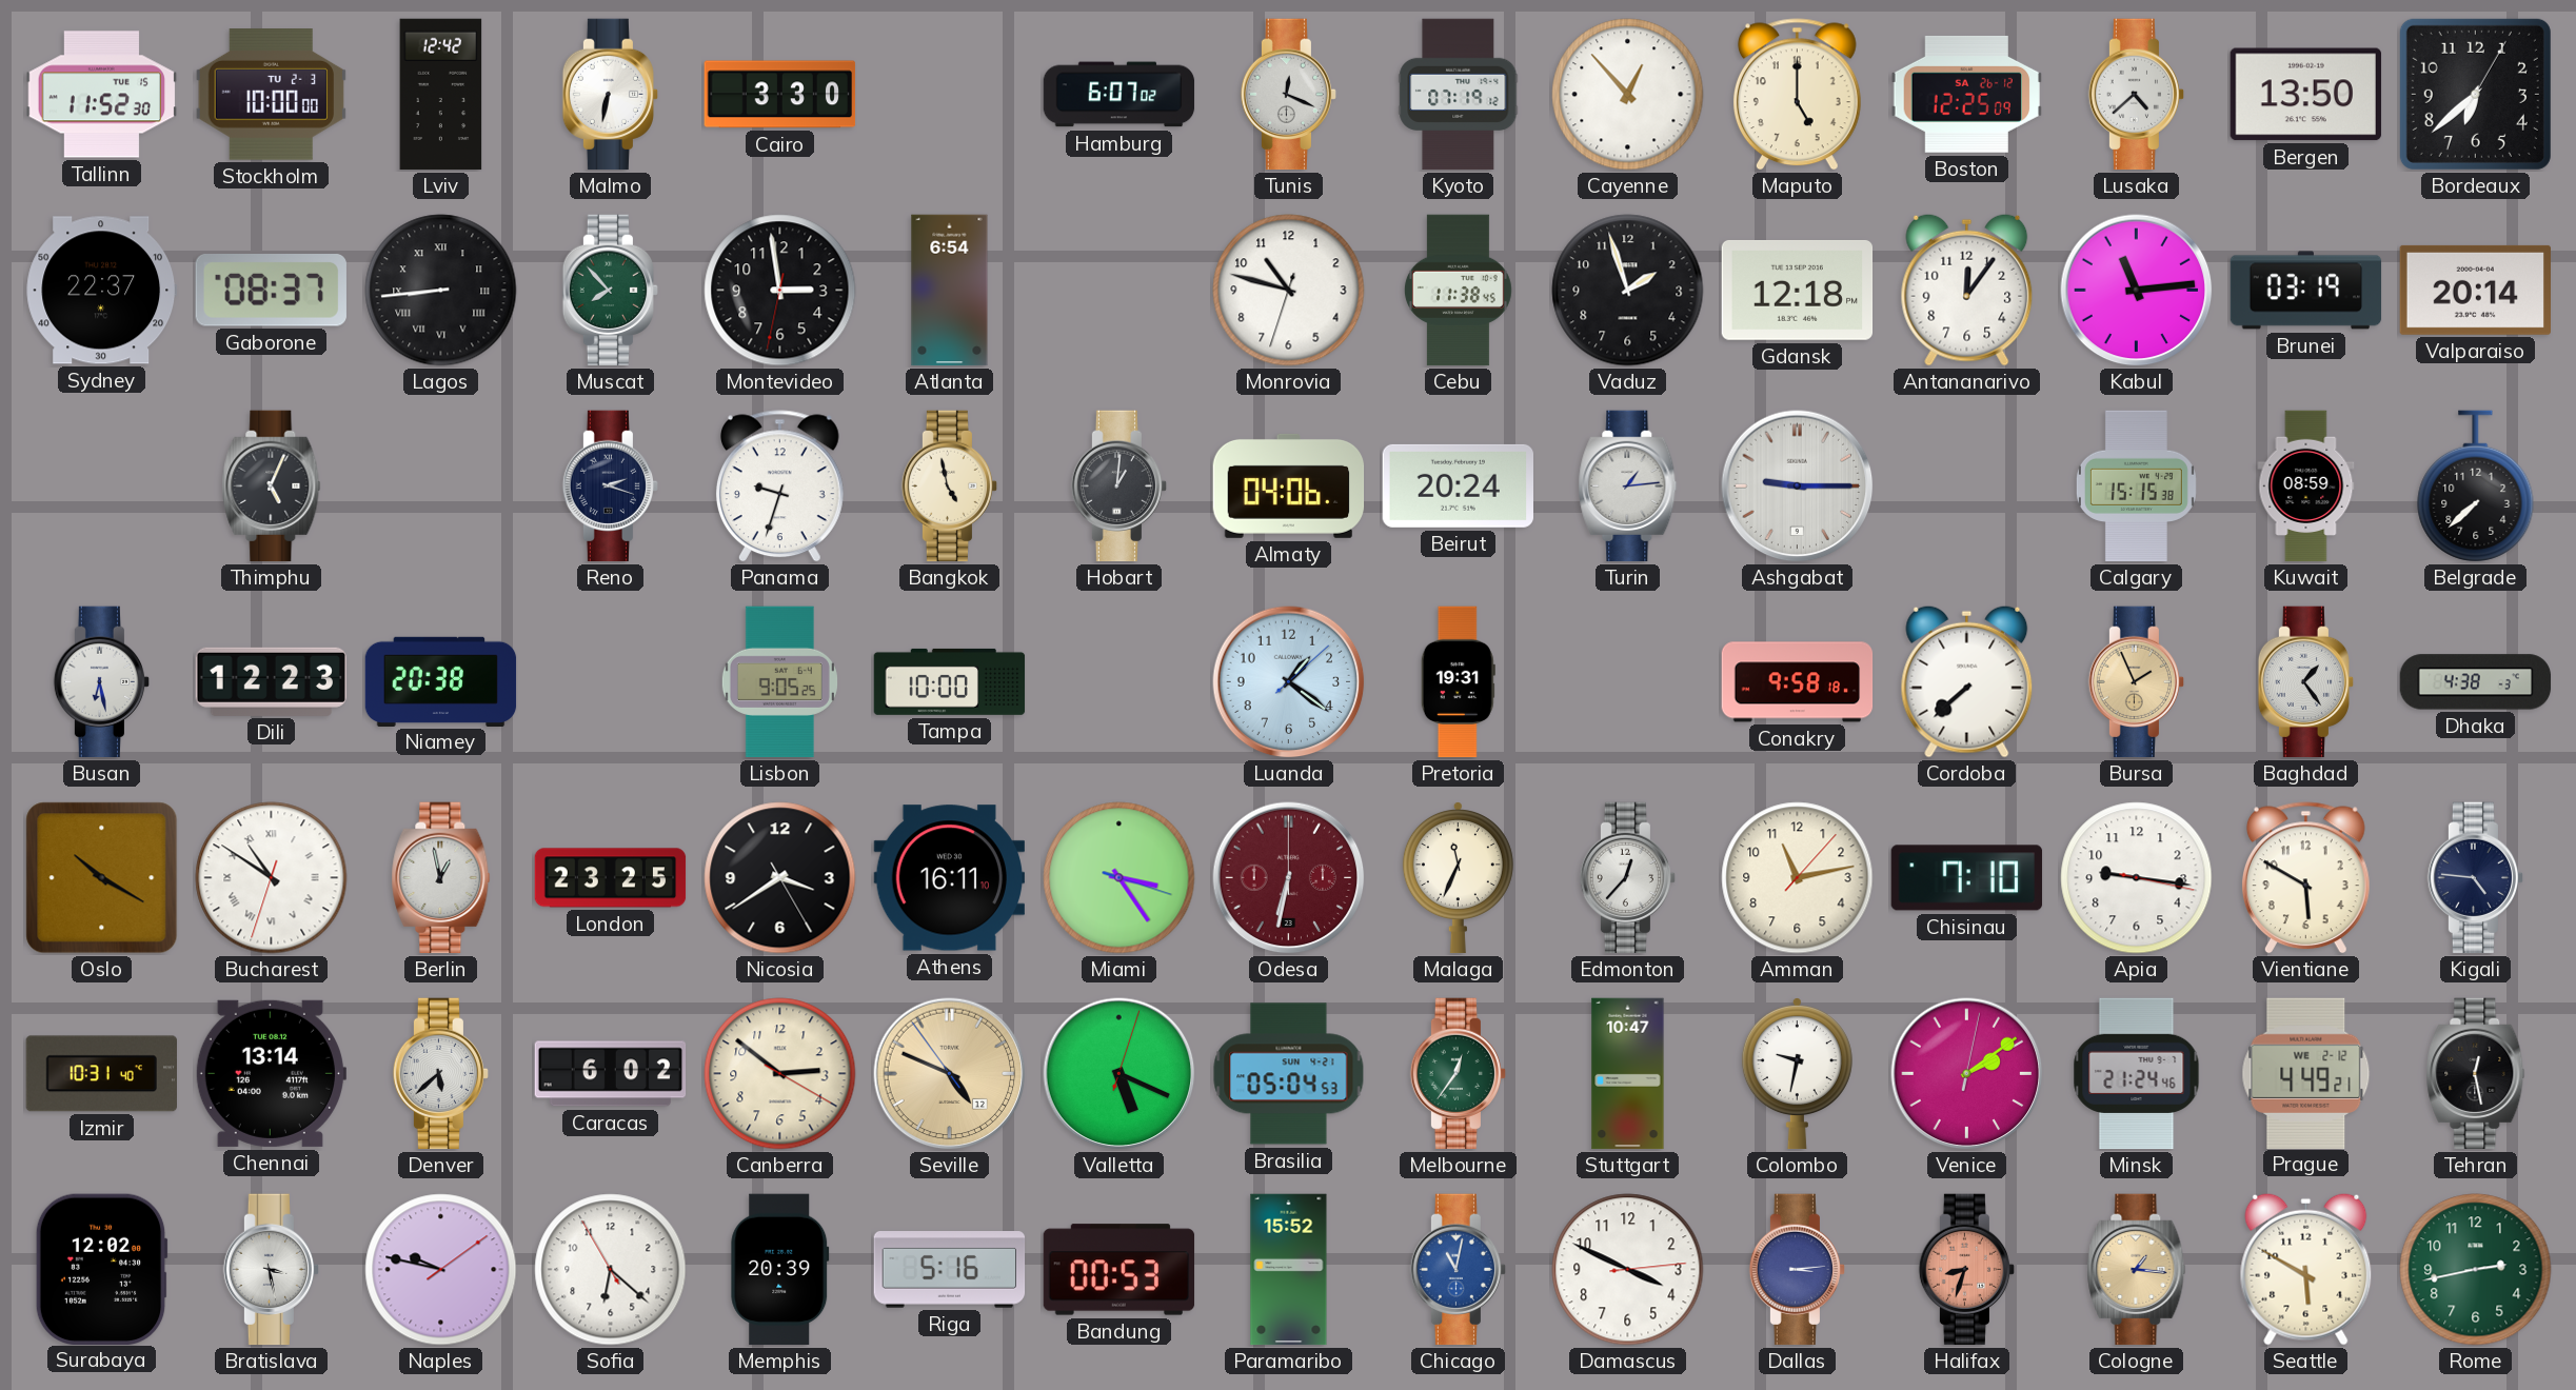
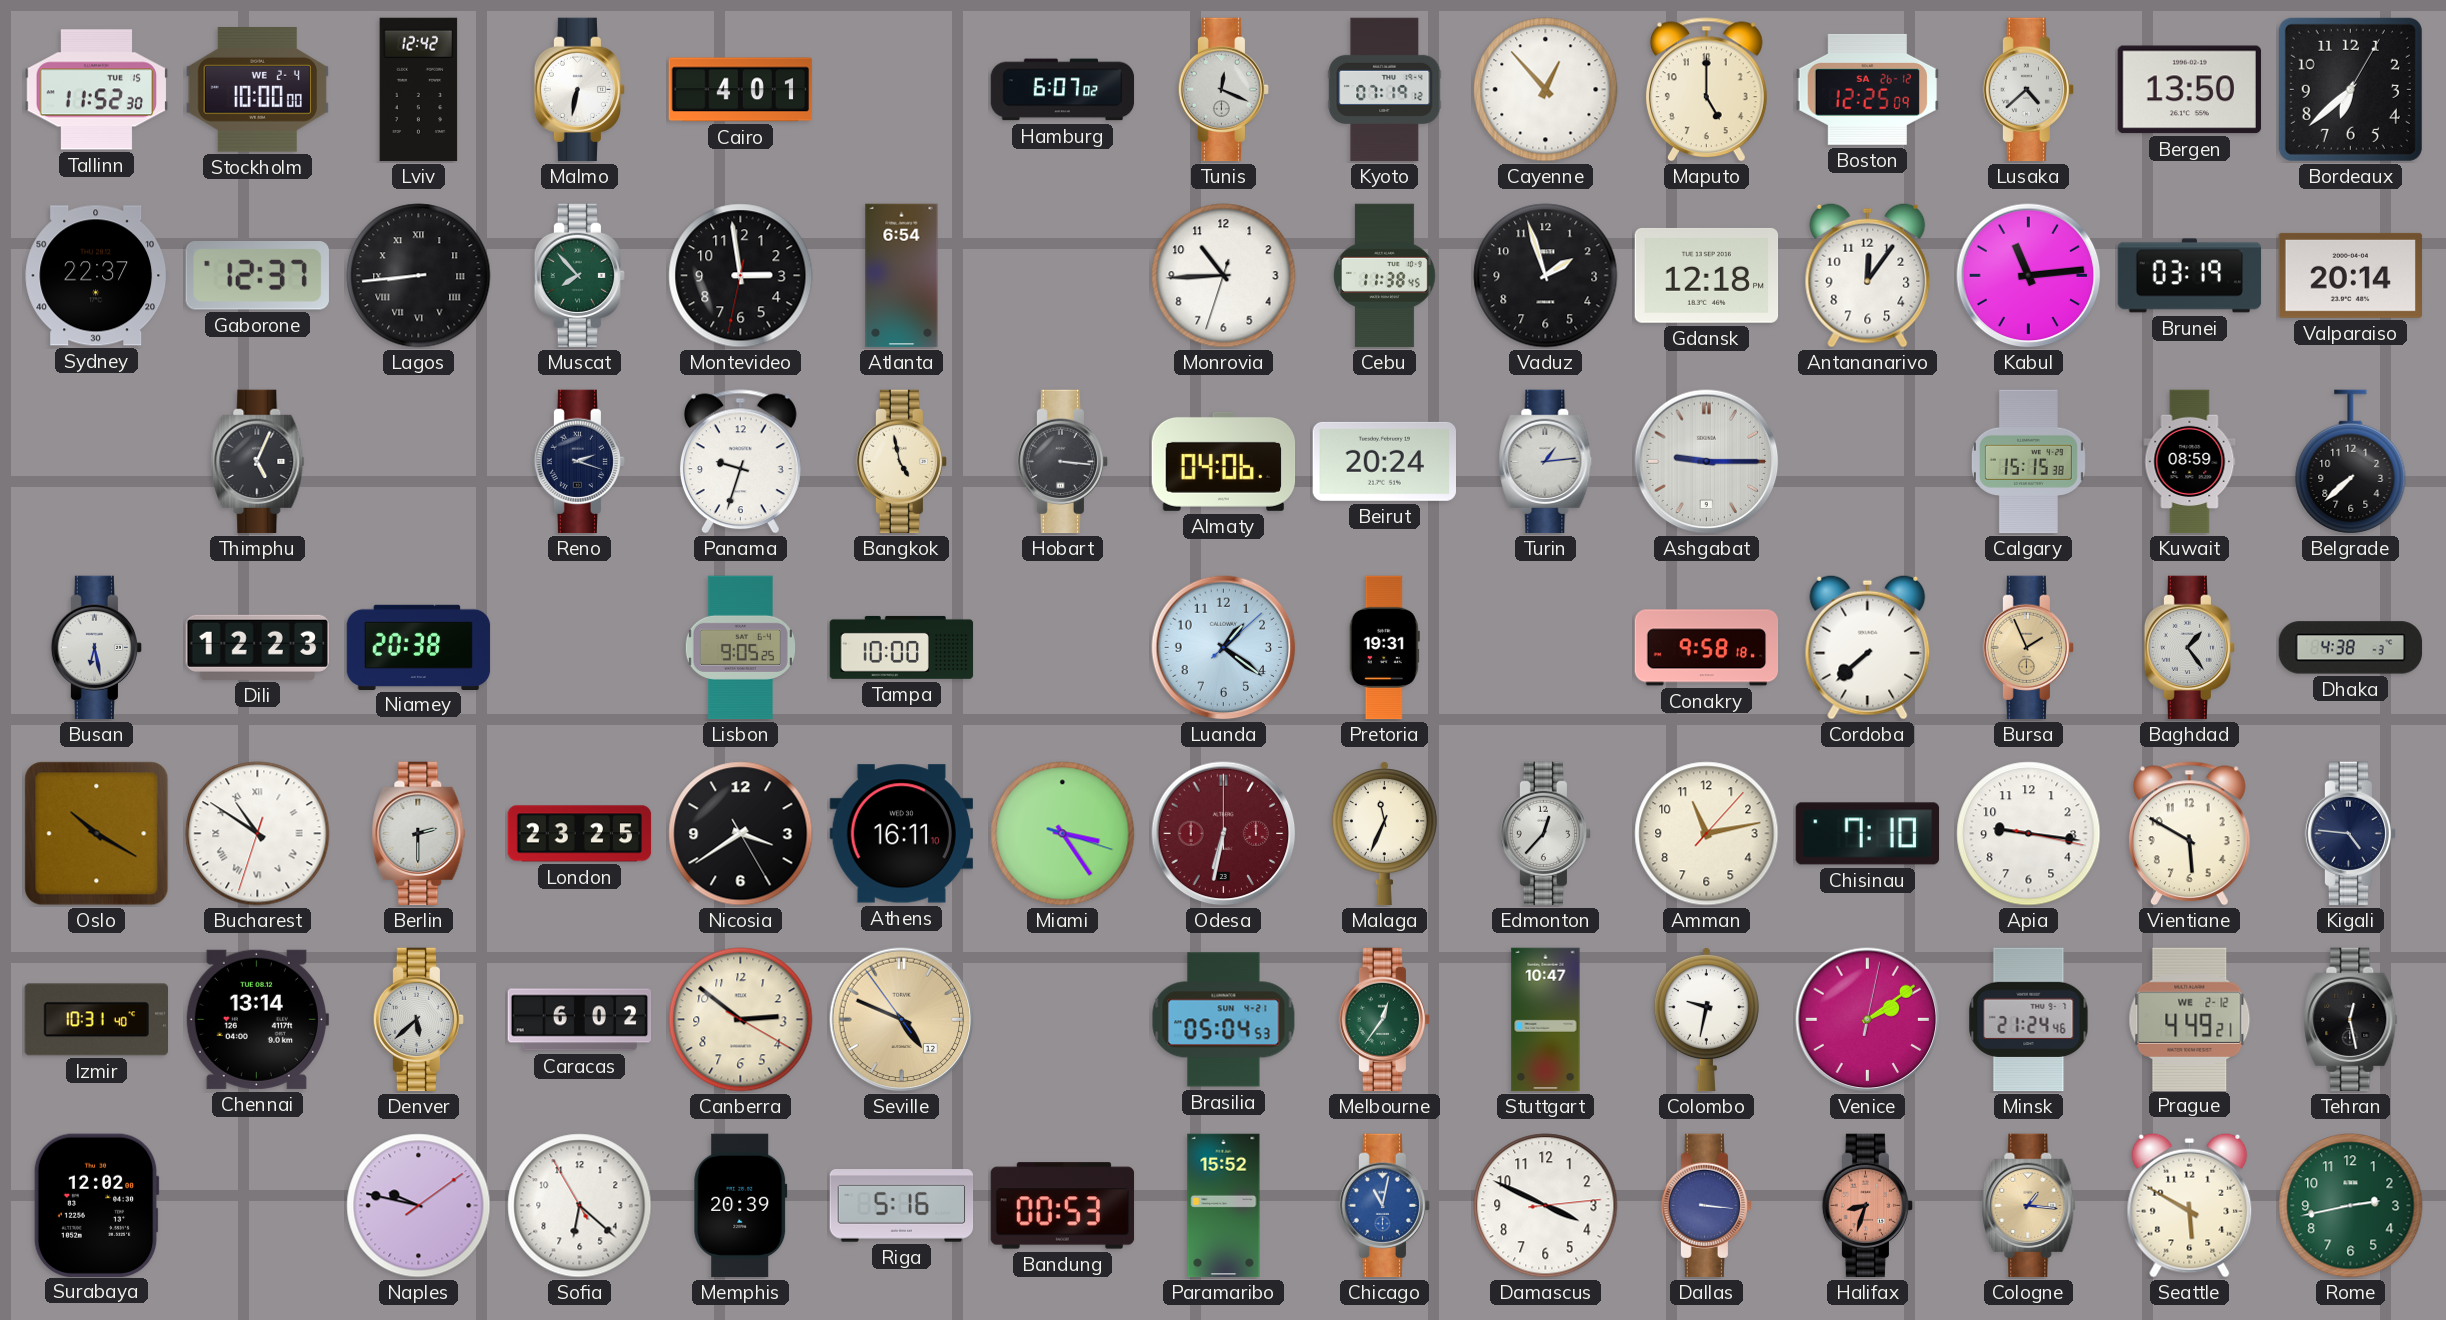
Stockholm date: TU 2-3 -> WE 2-4
Cairo: 3:30 -> 4:01
Gaborone: 08:37 -> 12:37
Monrovia: 10:47 -> 10:44
Hobart: 1:01 -> 3:16
Berlin: 12:58 -> 2:30
Valletta: 5:19 -> none
Bratislava: 3:28 -> none
Dallas: 3:14 -> 3:16
